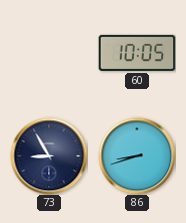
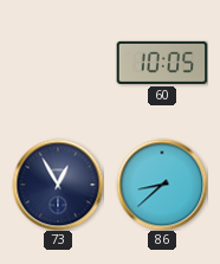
73: 8:55 -> 12:55
86: 8:42 -> 8:38
